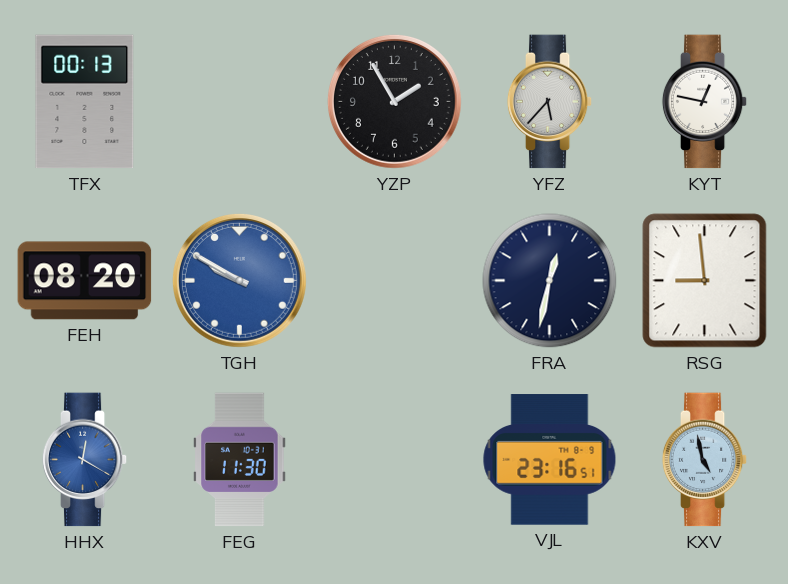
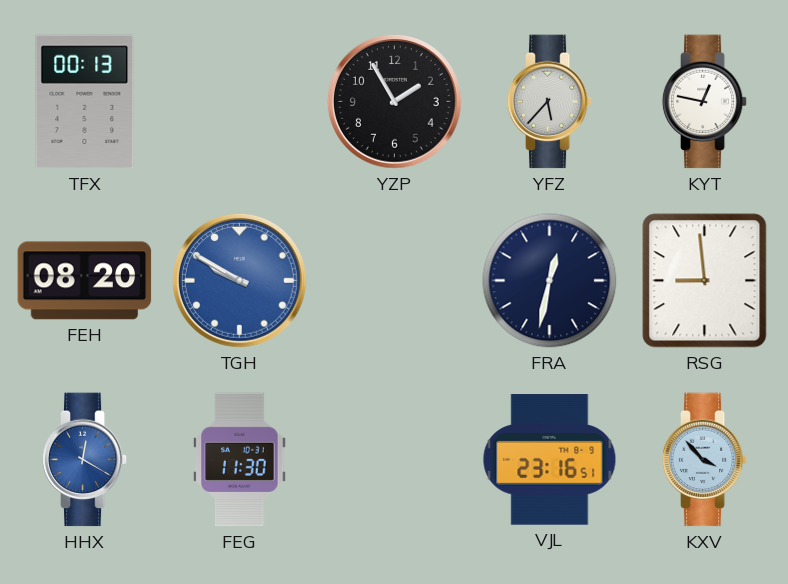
KXV: 4:58 -> 3:53
